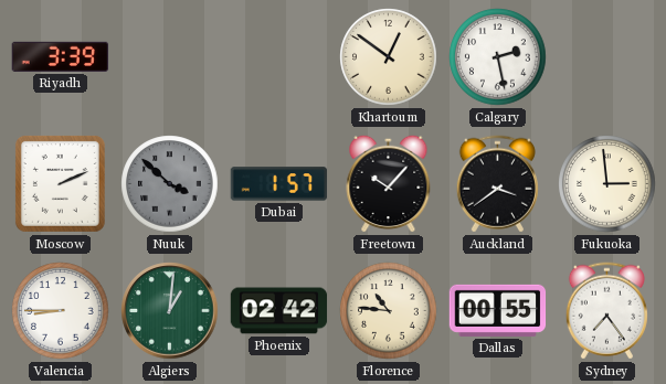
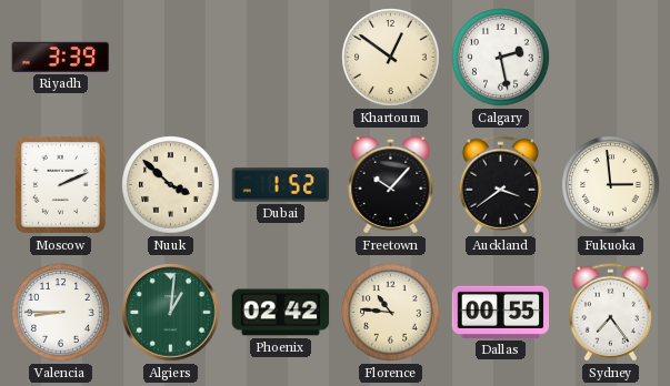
Nuuk dial: grey -> cream
Dubai: 1:57 -> 1:52
